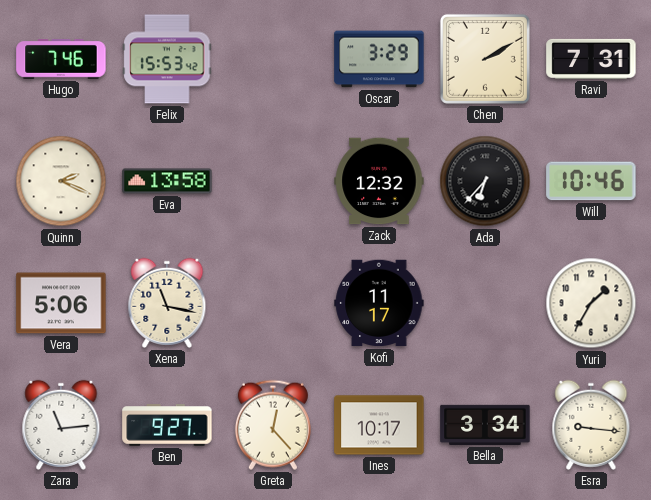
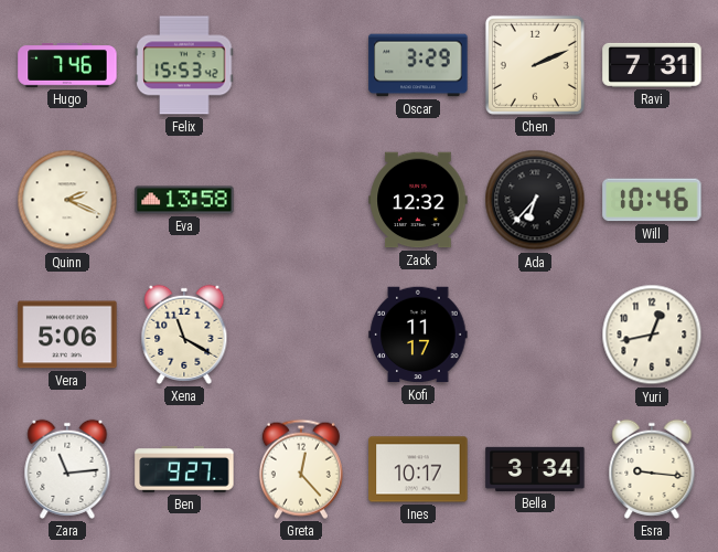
Chen: 2:10 -> 2:11
Xena: 11:17 -> 11:20
Yuri: 1:35 -> 12:43
